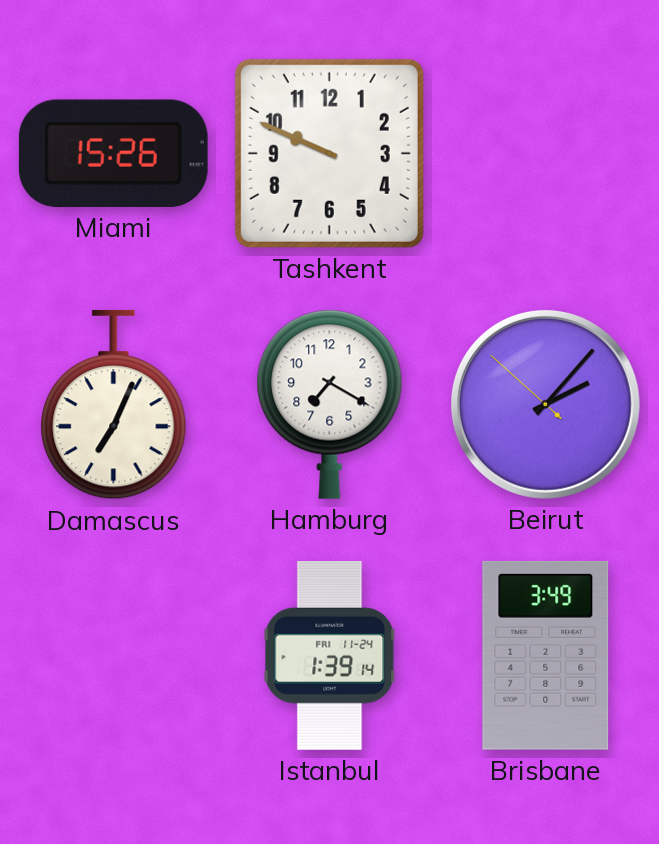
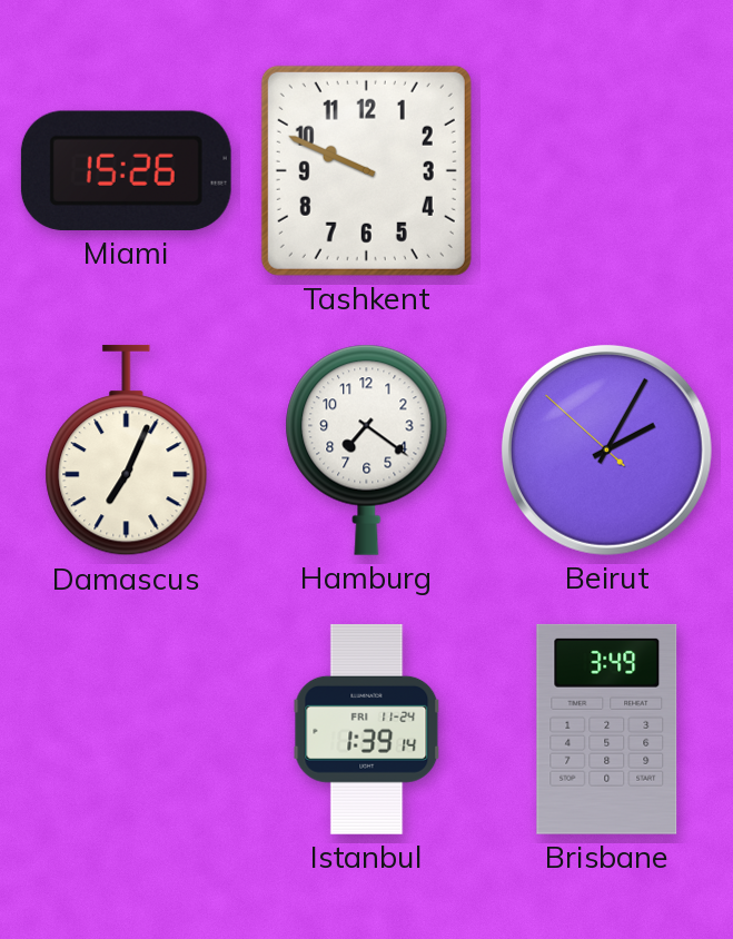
Hamburg: 7:20 -> 7:21
Beirut: 2:06 -> 2:04
